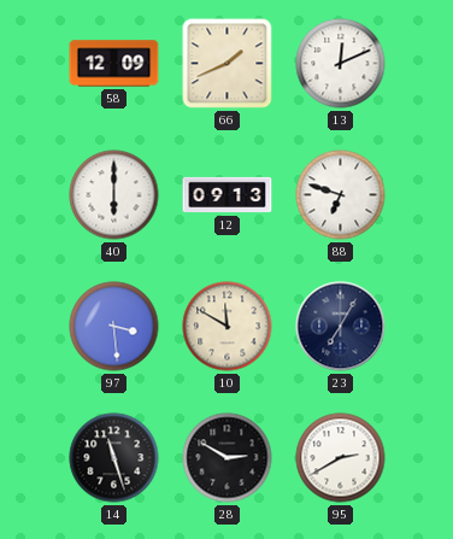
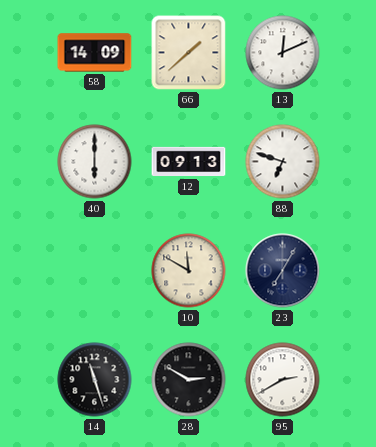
58: 12:09 -> 14:09
66: 1:41 -> 1:38
97: 3:29 -> none
